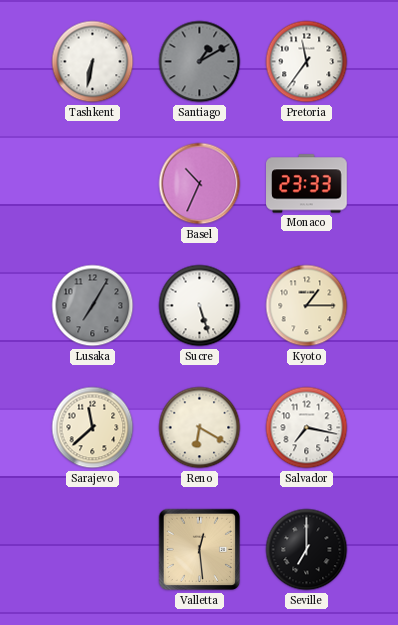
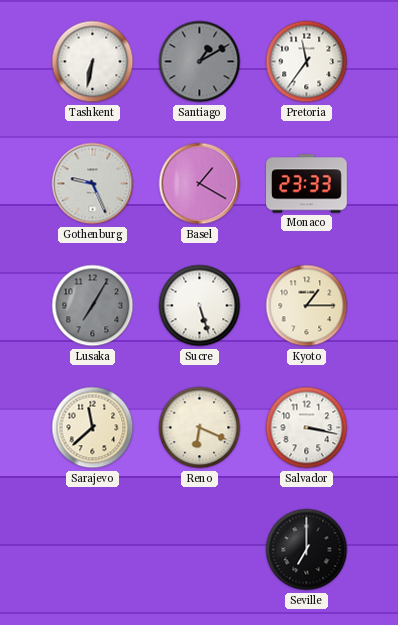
Gothenburg: none -> 9:26
Basel: 10:34 -> 1:20
Reno: 6:20 -> 6:19
Salvador: 7:17 -> 3:17
Valletta: 12:29 -> none
